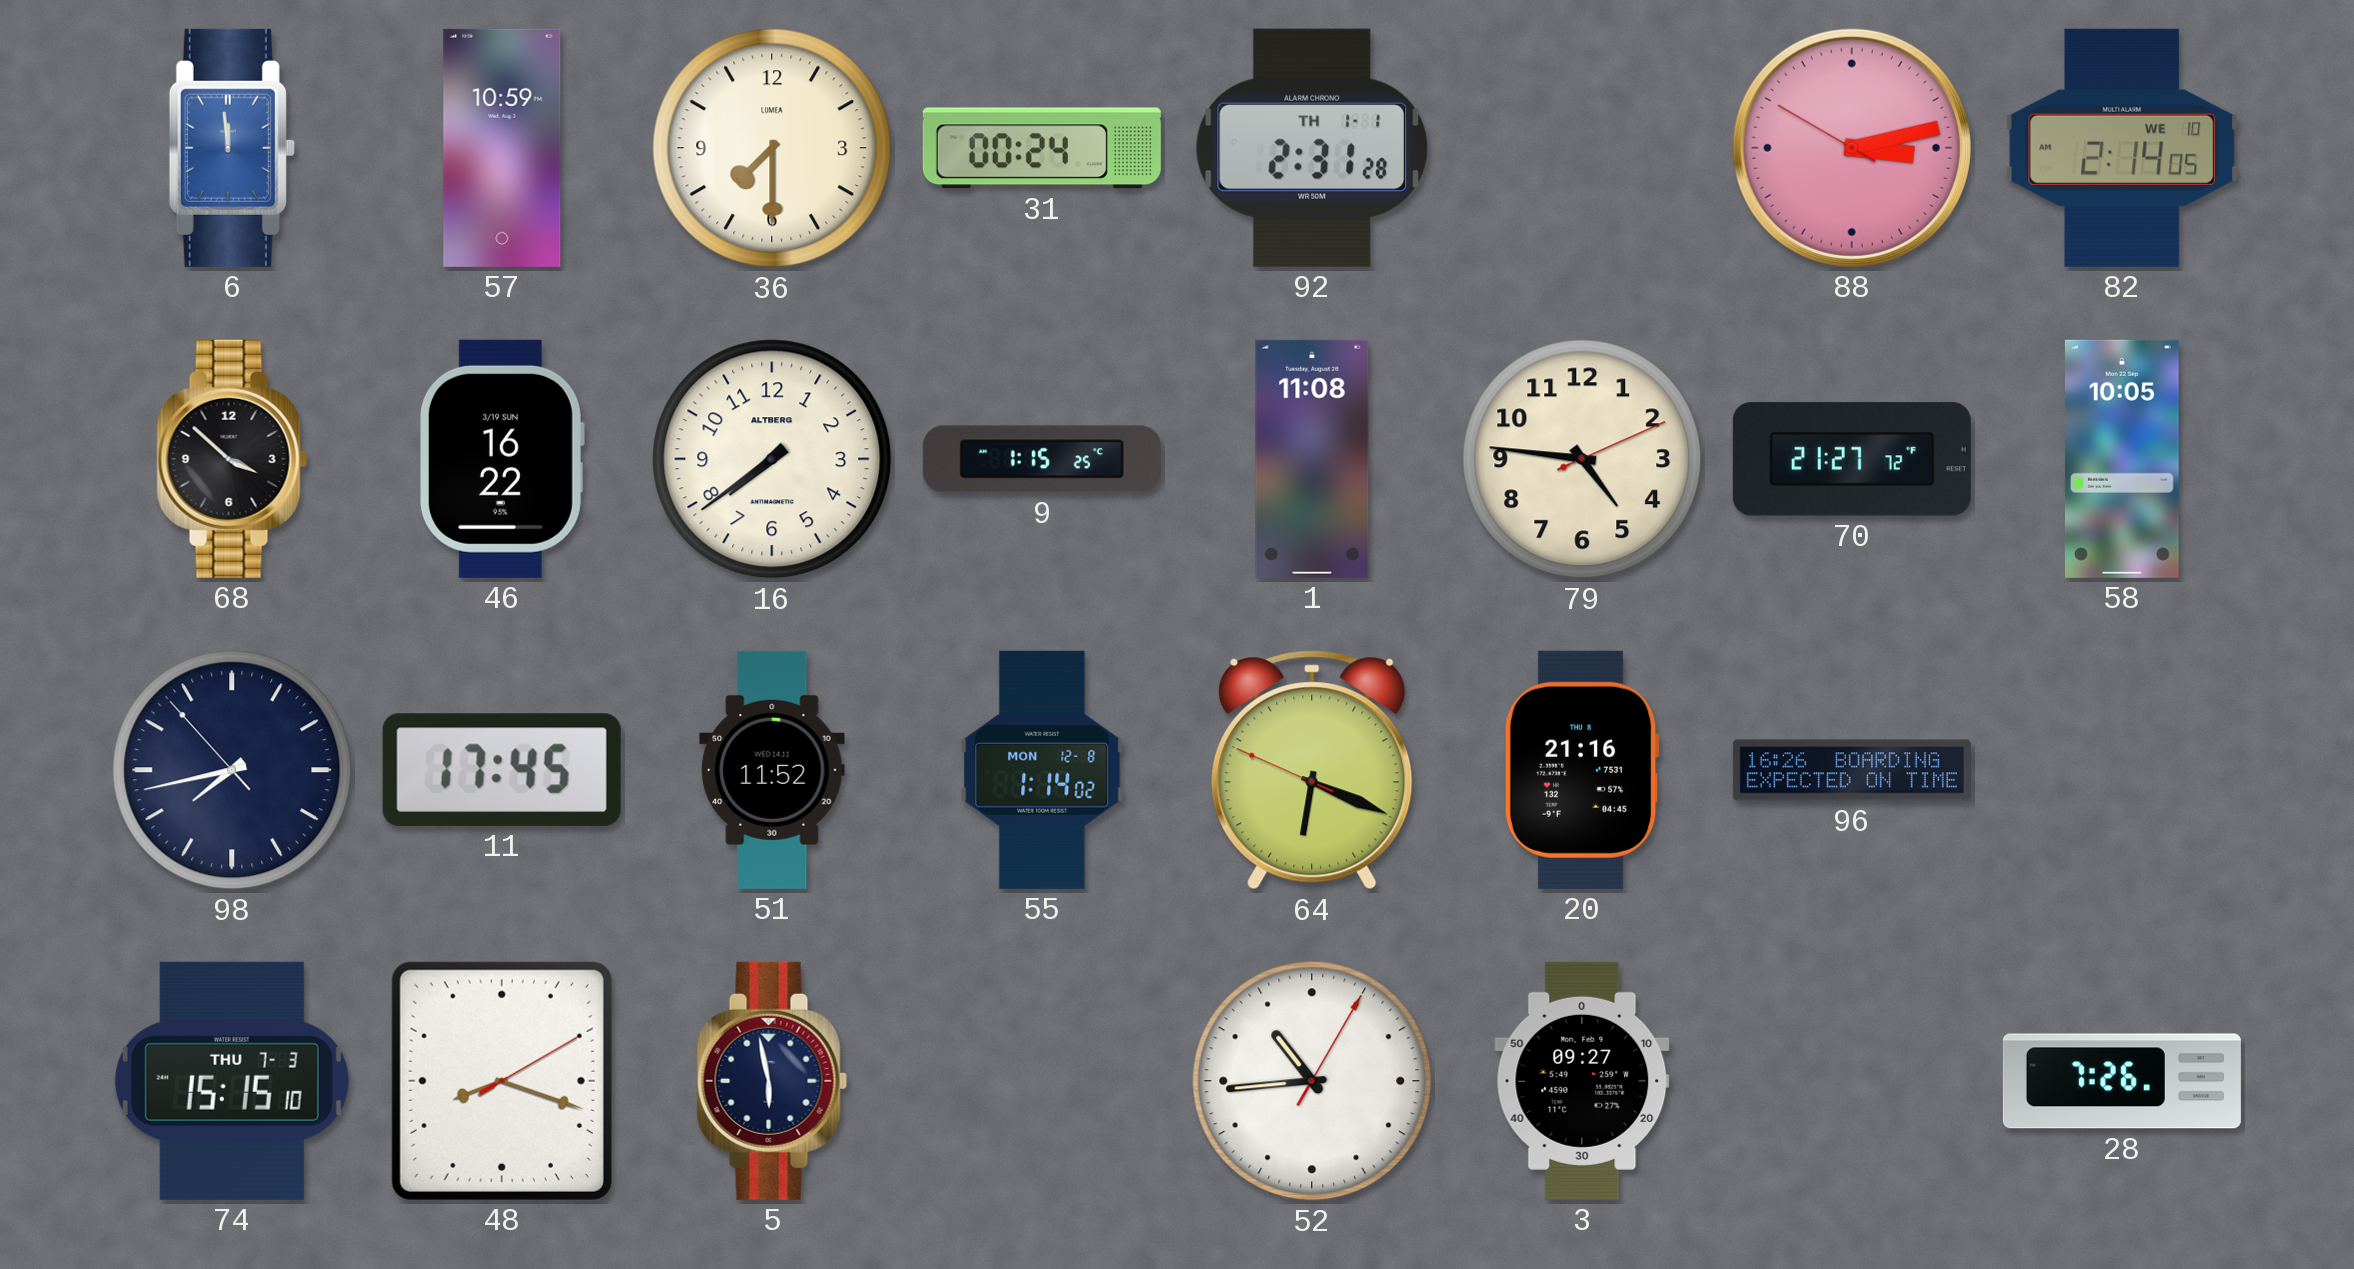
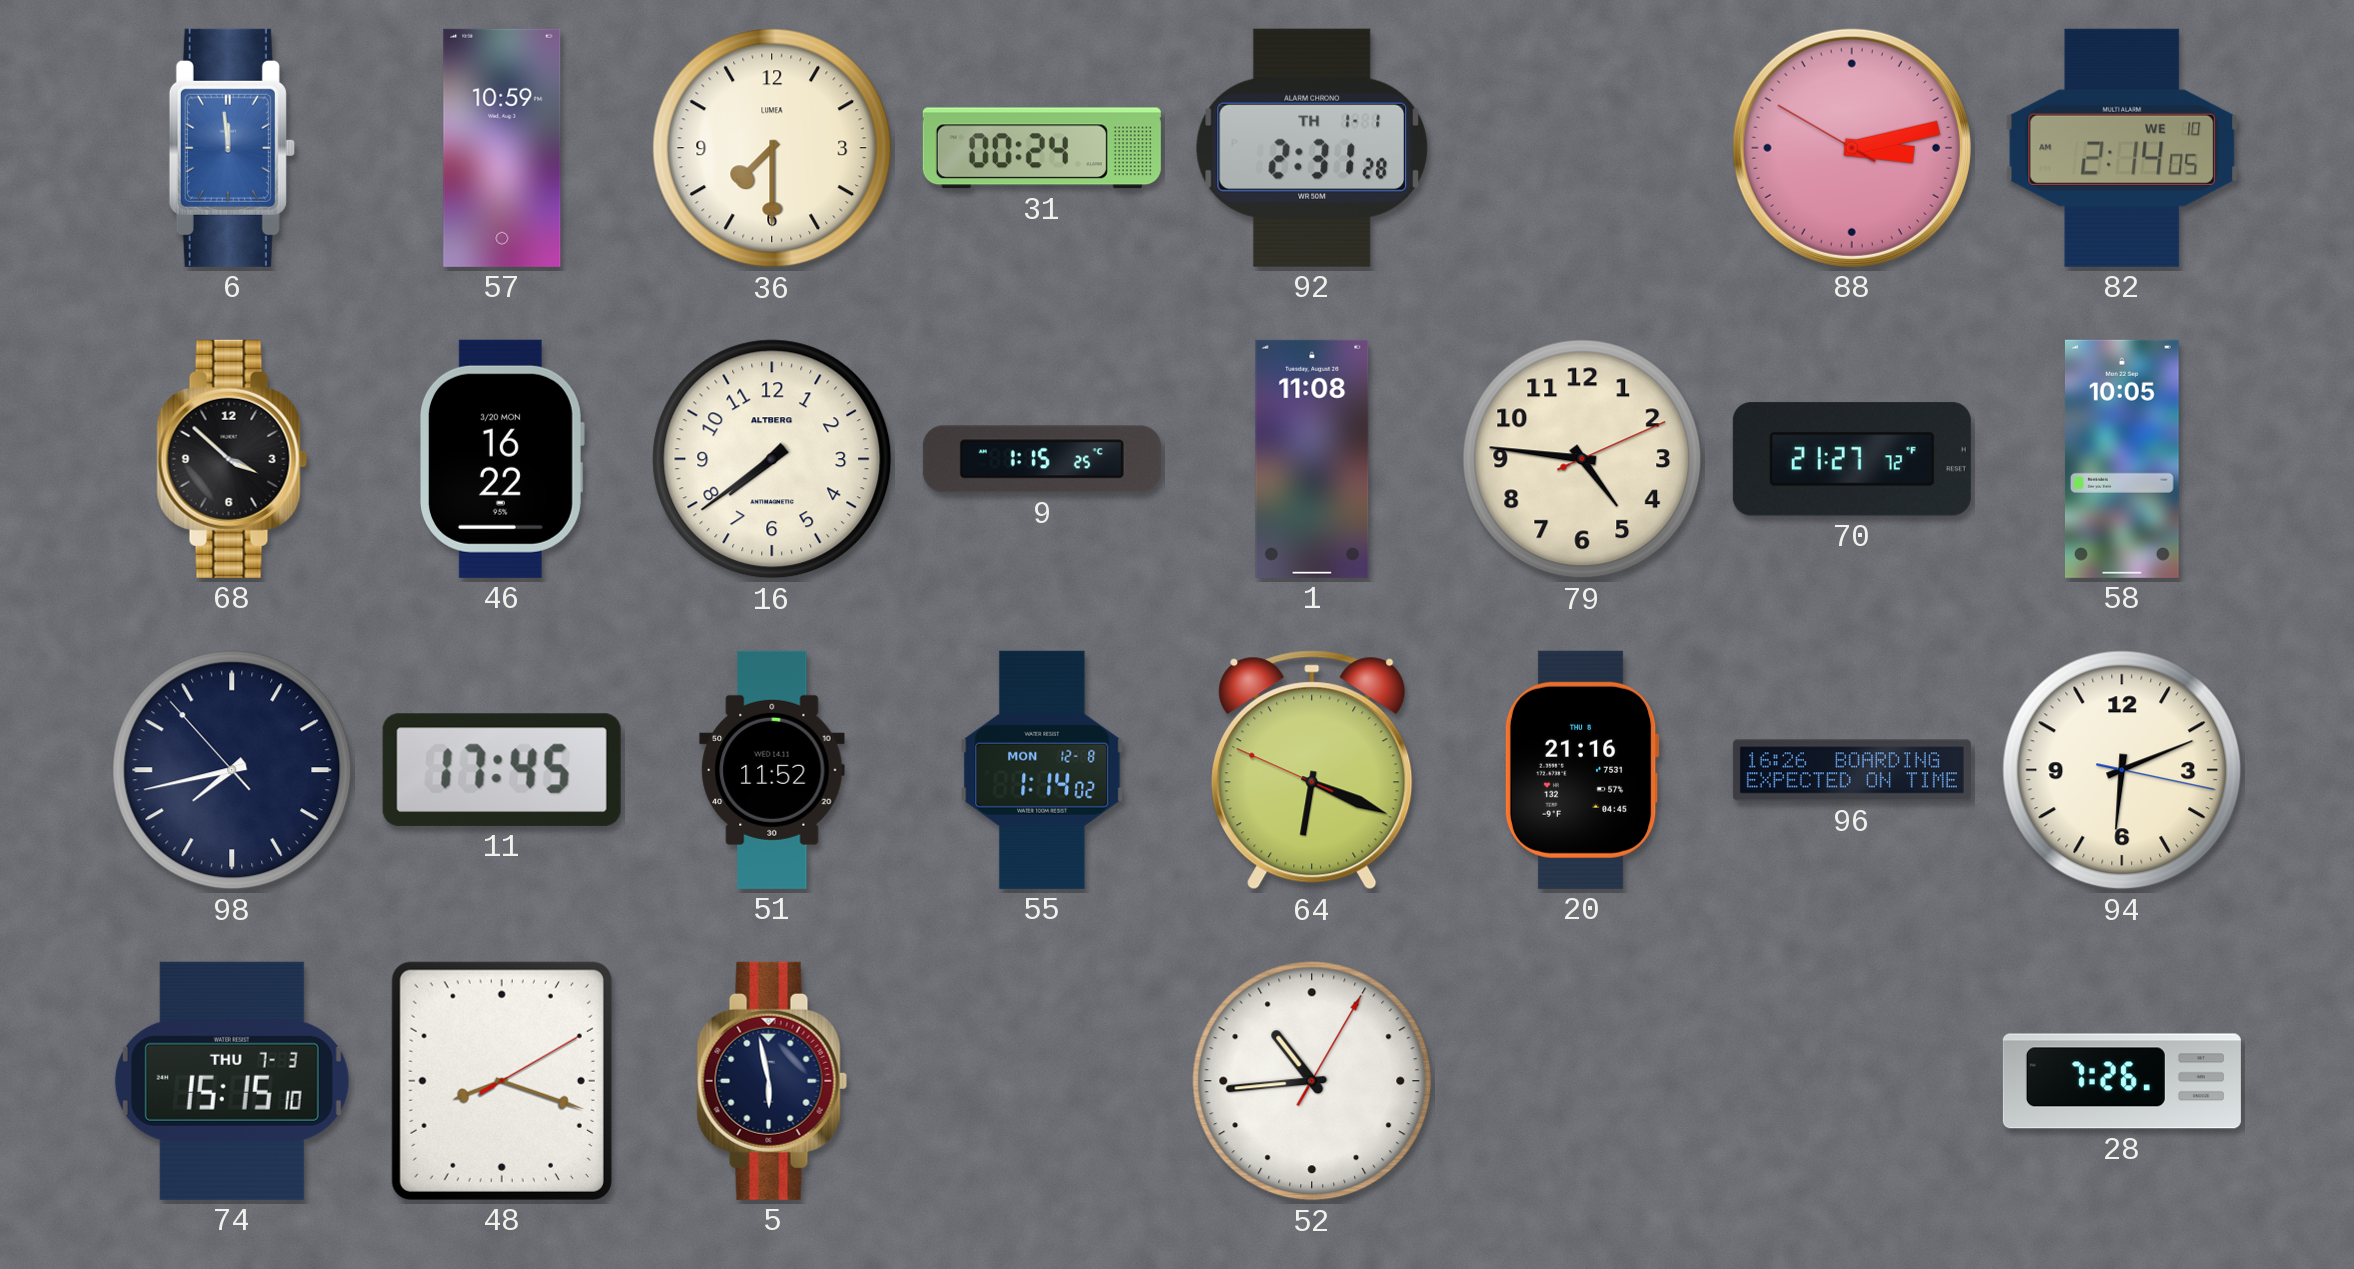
46 date: 3/19 SUN -> 3/20 MON
94: none -> 6:11
3: 09:27 -> none
